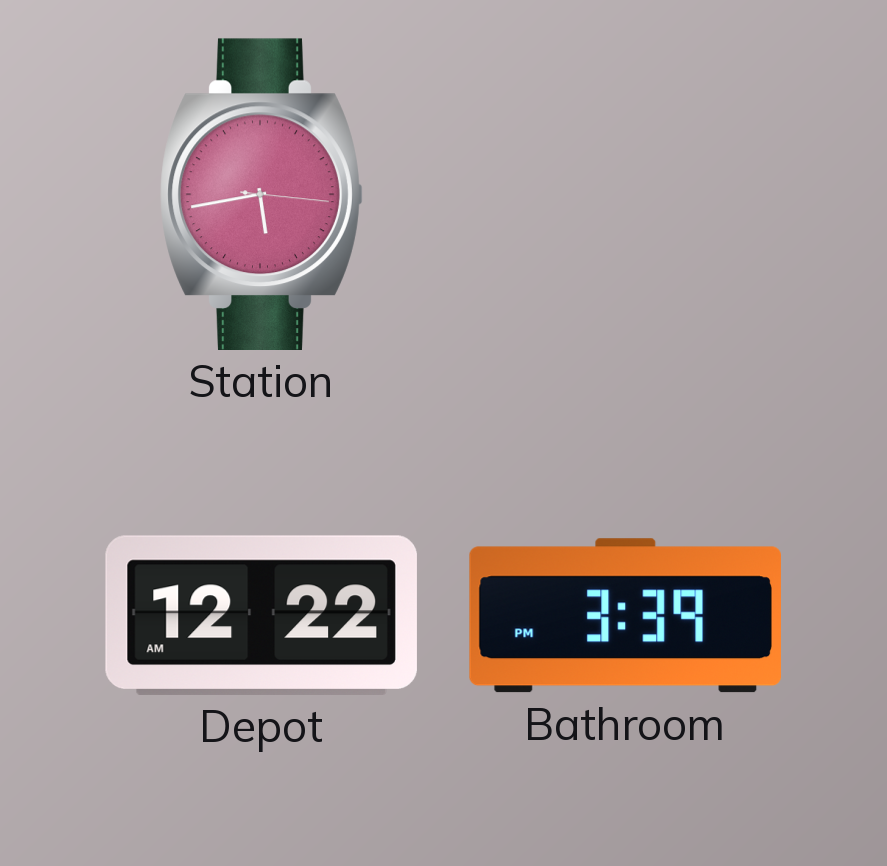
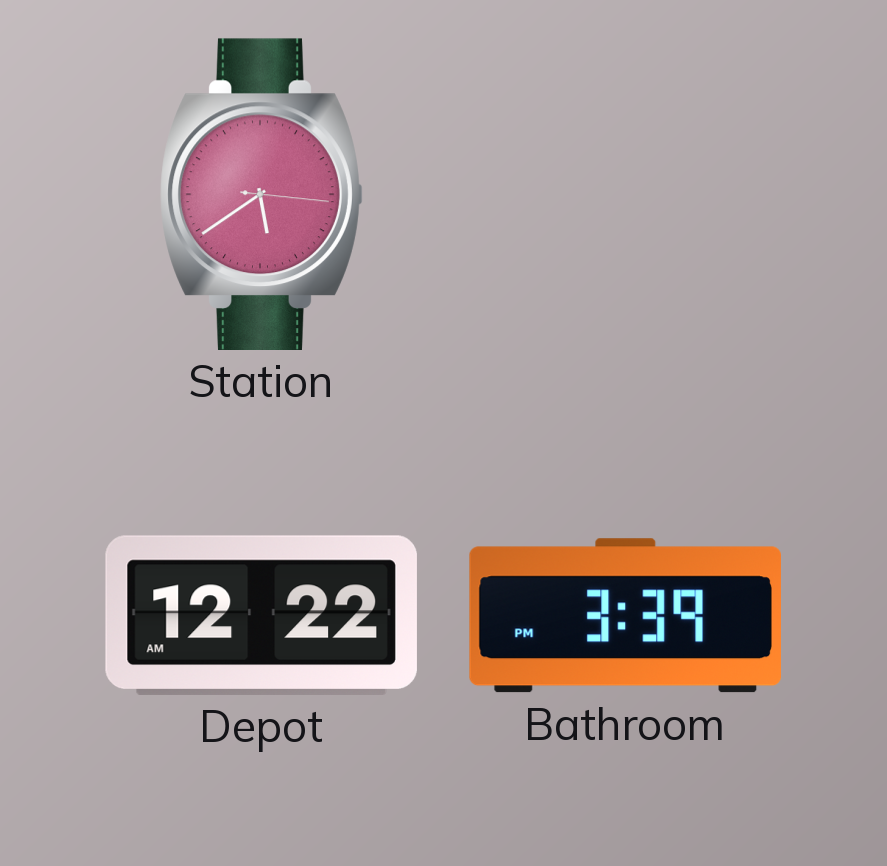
Station: 5:43 -> 5:39
